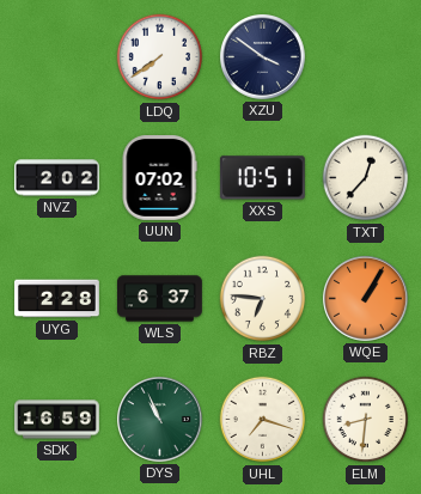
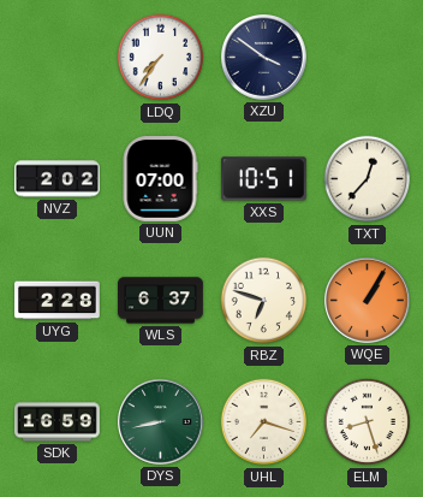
LDQ: 7:39 -> 7:36
UUN: 07:02 -> 07:00
RBZ: 6:46 -> 6:48
DYS: 10:56 -> 8:43
ELM: 8:31 -> 8:27
